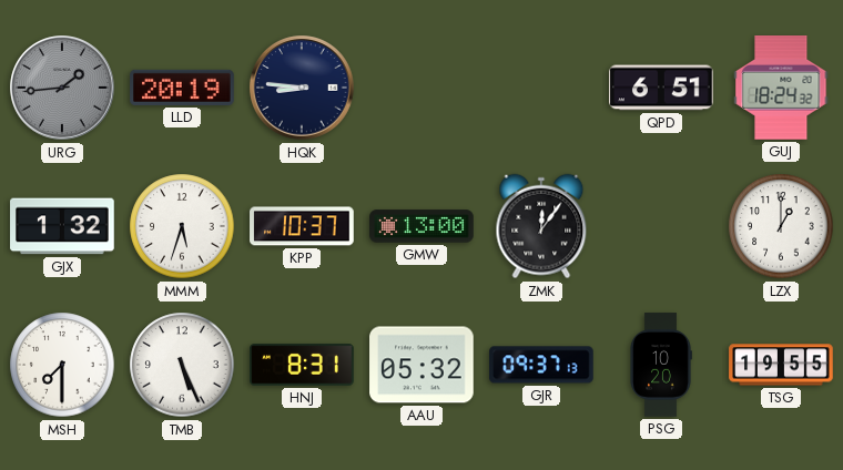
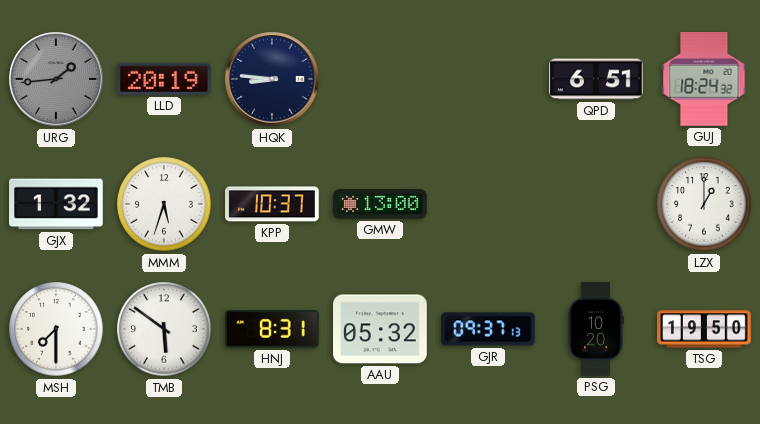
ZMK: 12:06 -> none
TMB: 5:26 -> 5:51
TSG: 19:55 -> 19:50
